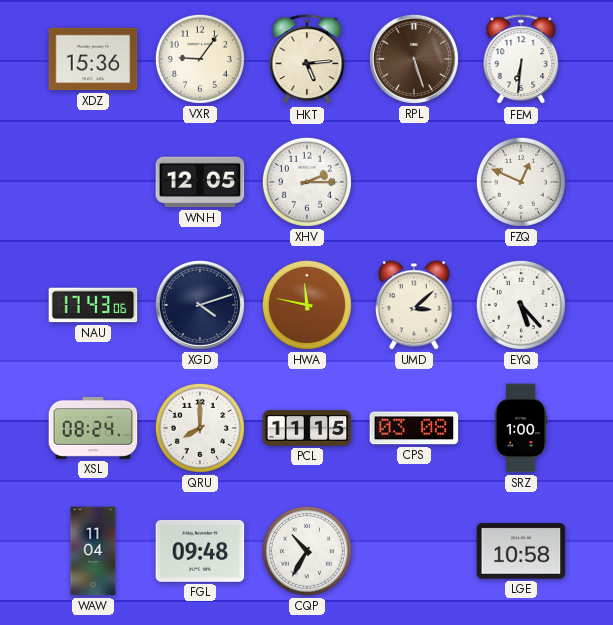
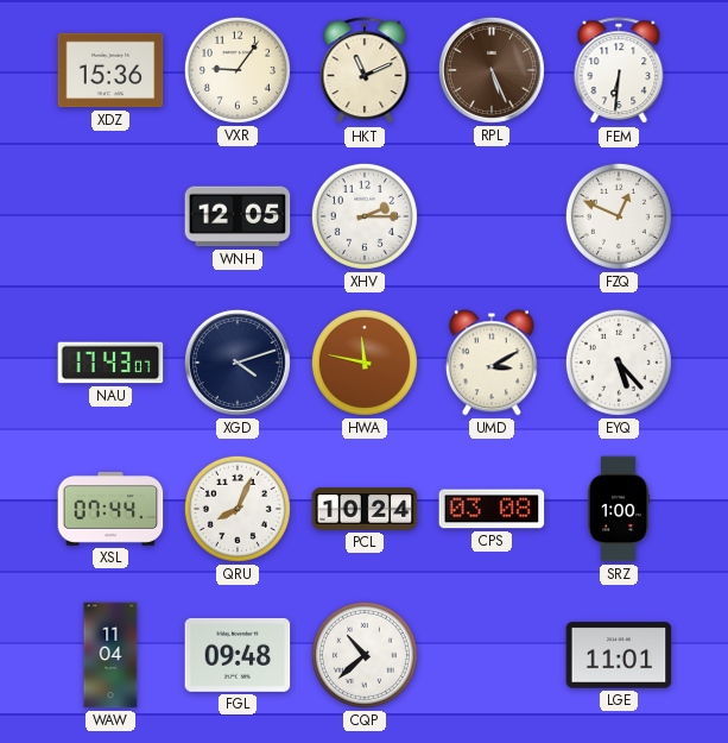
HKT: 5:14 -> 11:11
RPL: 5:27 -> 5:26
NAU: 17:43:06 -> 17:43:07
UMD: 3:08 -> 3:10
XSL: 08:24 -> 07:44
QRU: 8:00 -> 8:04
PCL: 11:15 -> 10:24
CQP: 10:35 -> 10:38
LGE: 10:58 -> 11:01
